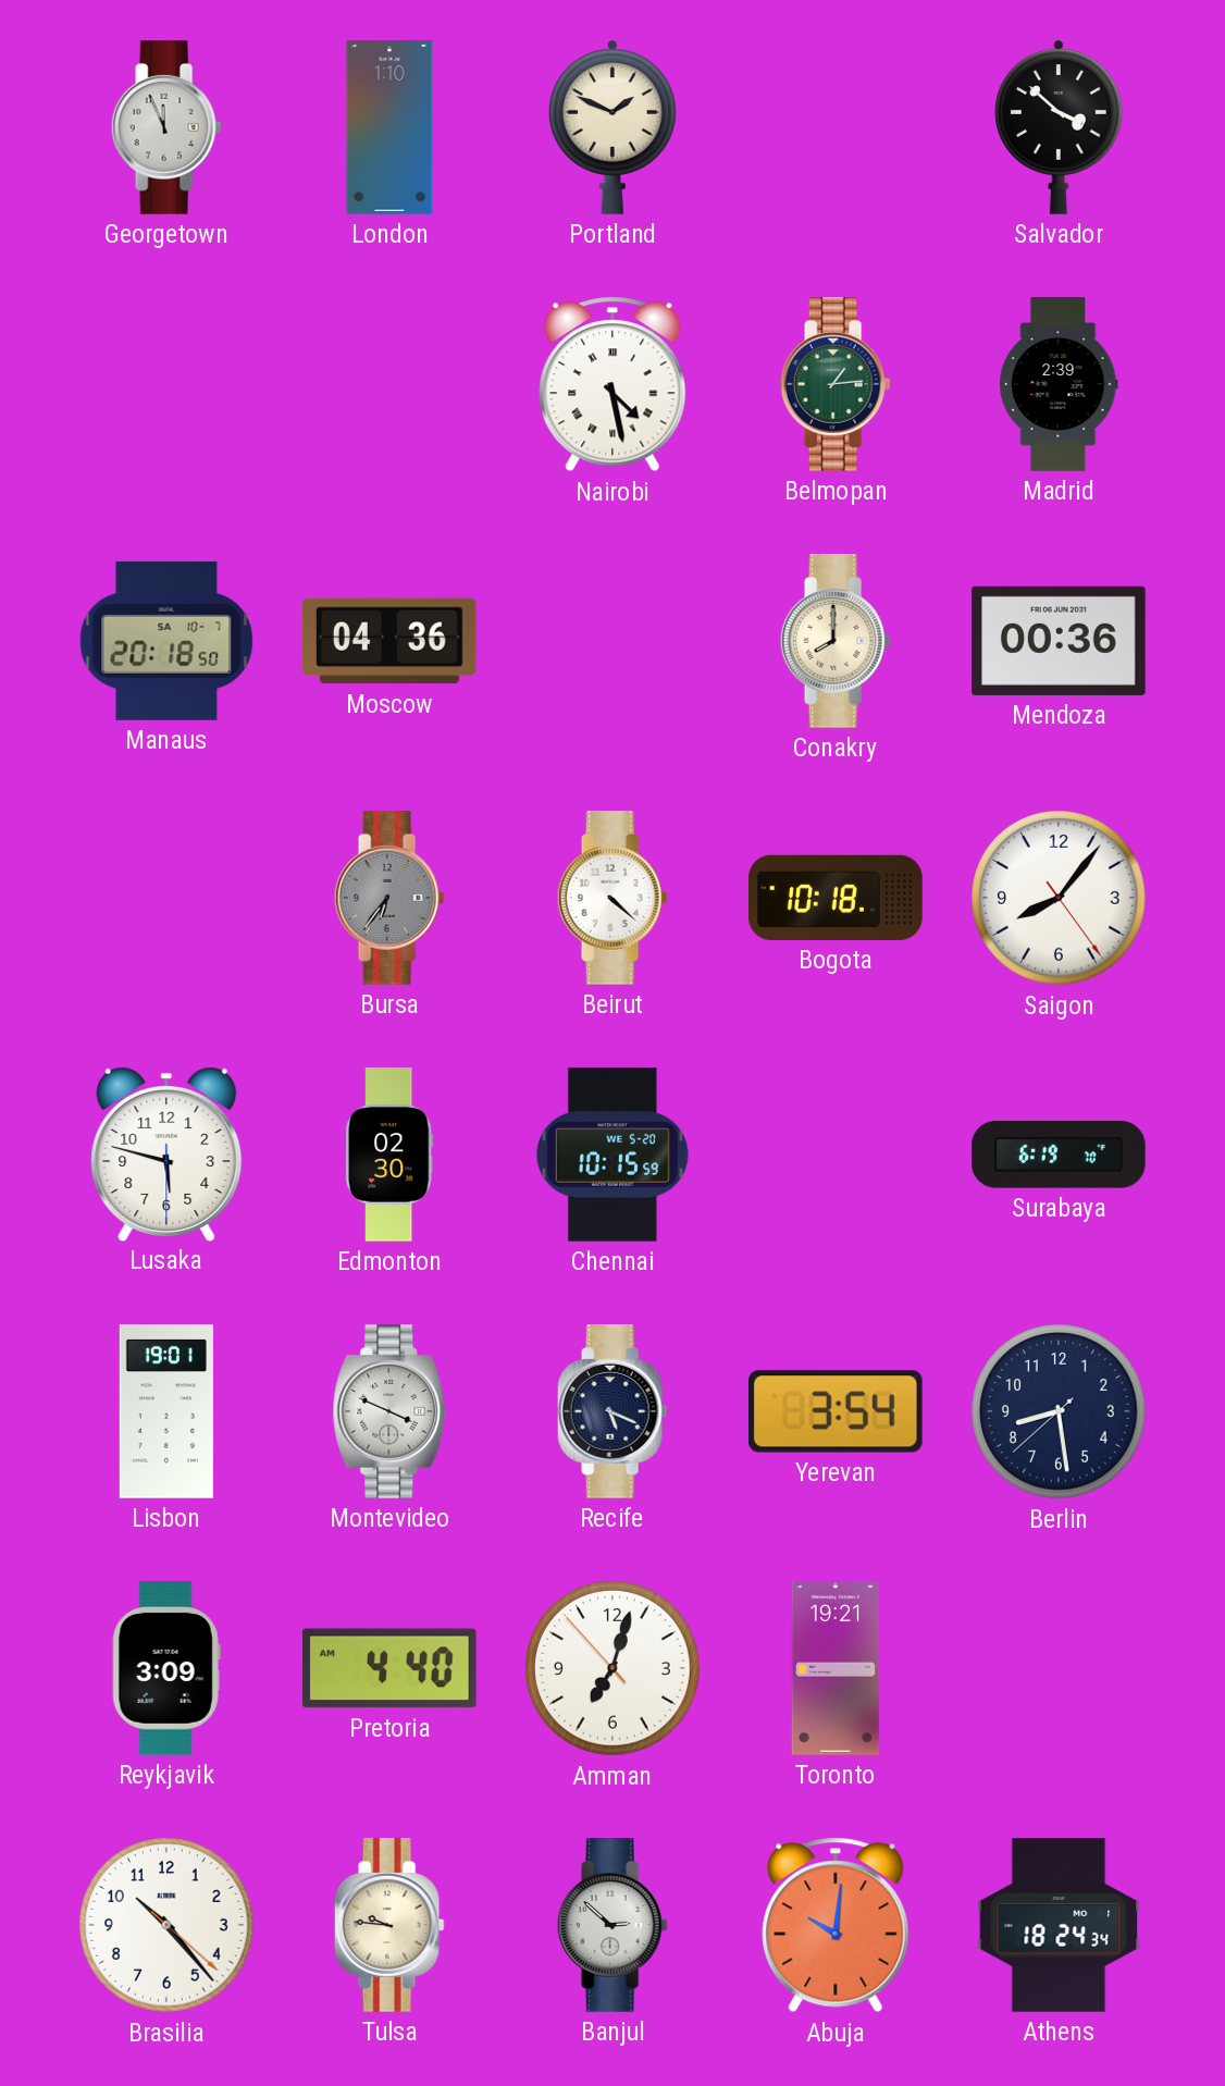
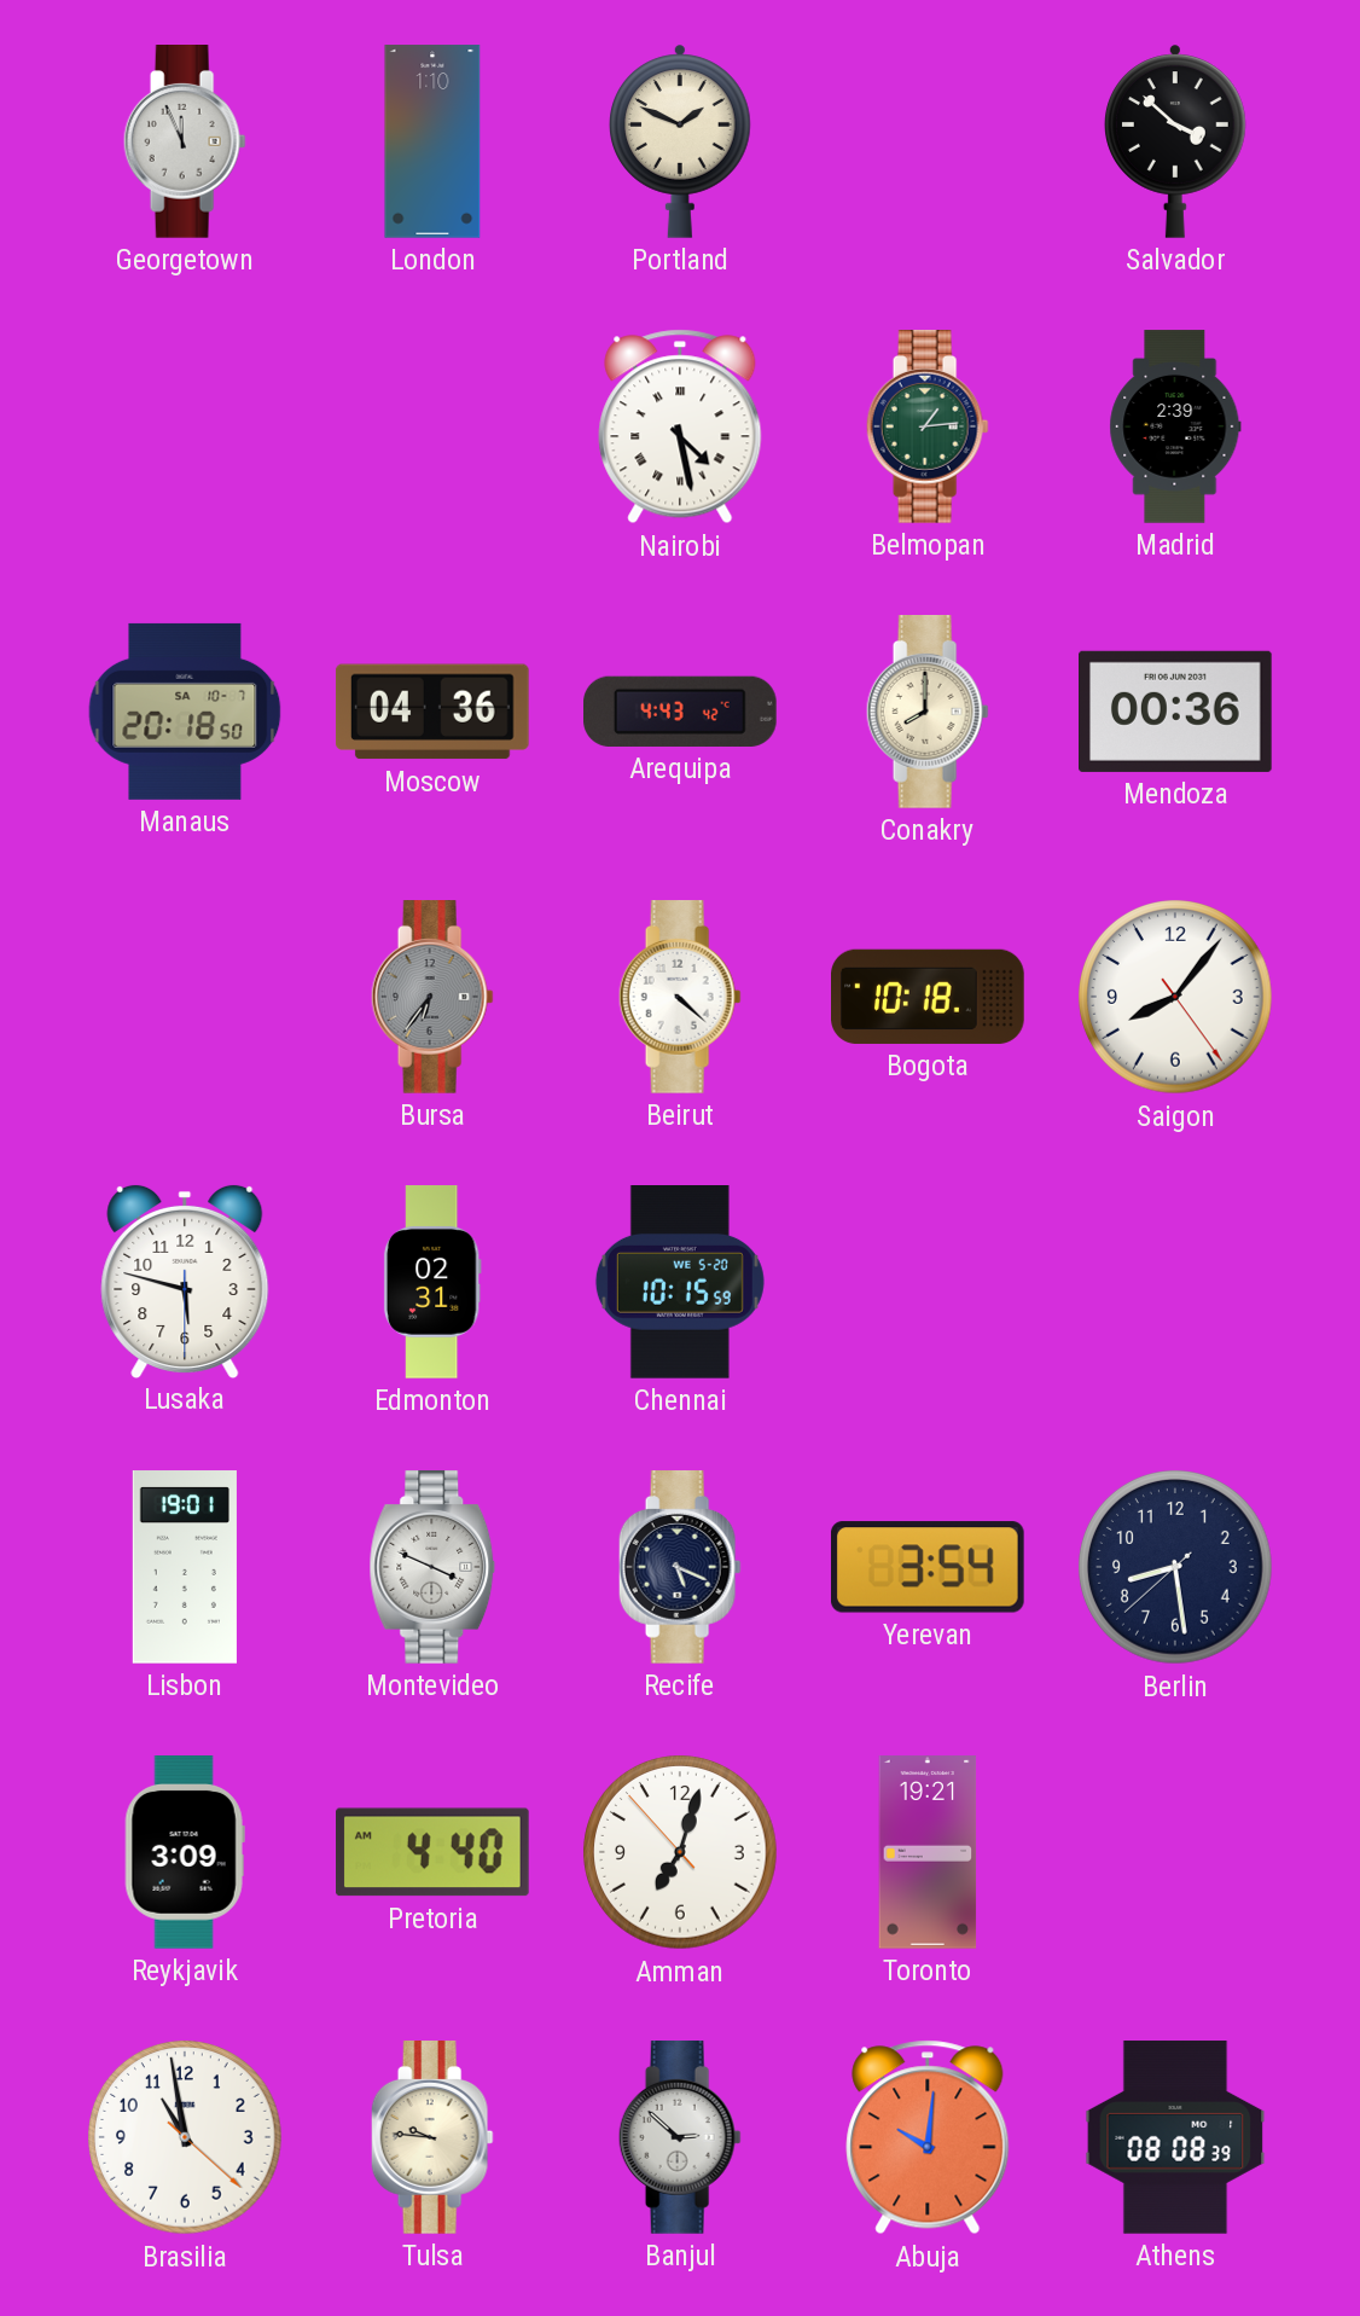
Arequipa: none -> 4:43
Edmonton: 02:30 -> 02:31
Surabaya: 6:19 -> none
Brasilia: 10:23 -> 10:58
Athens: 18:24 -> 08:08
